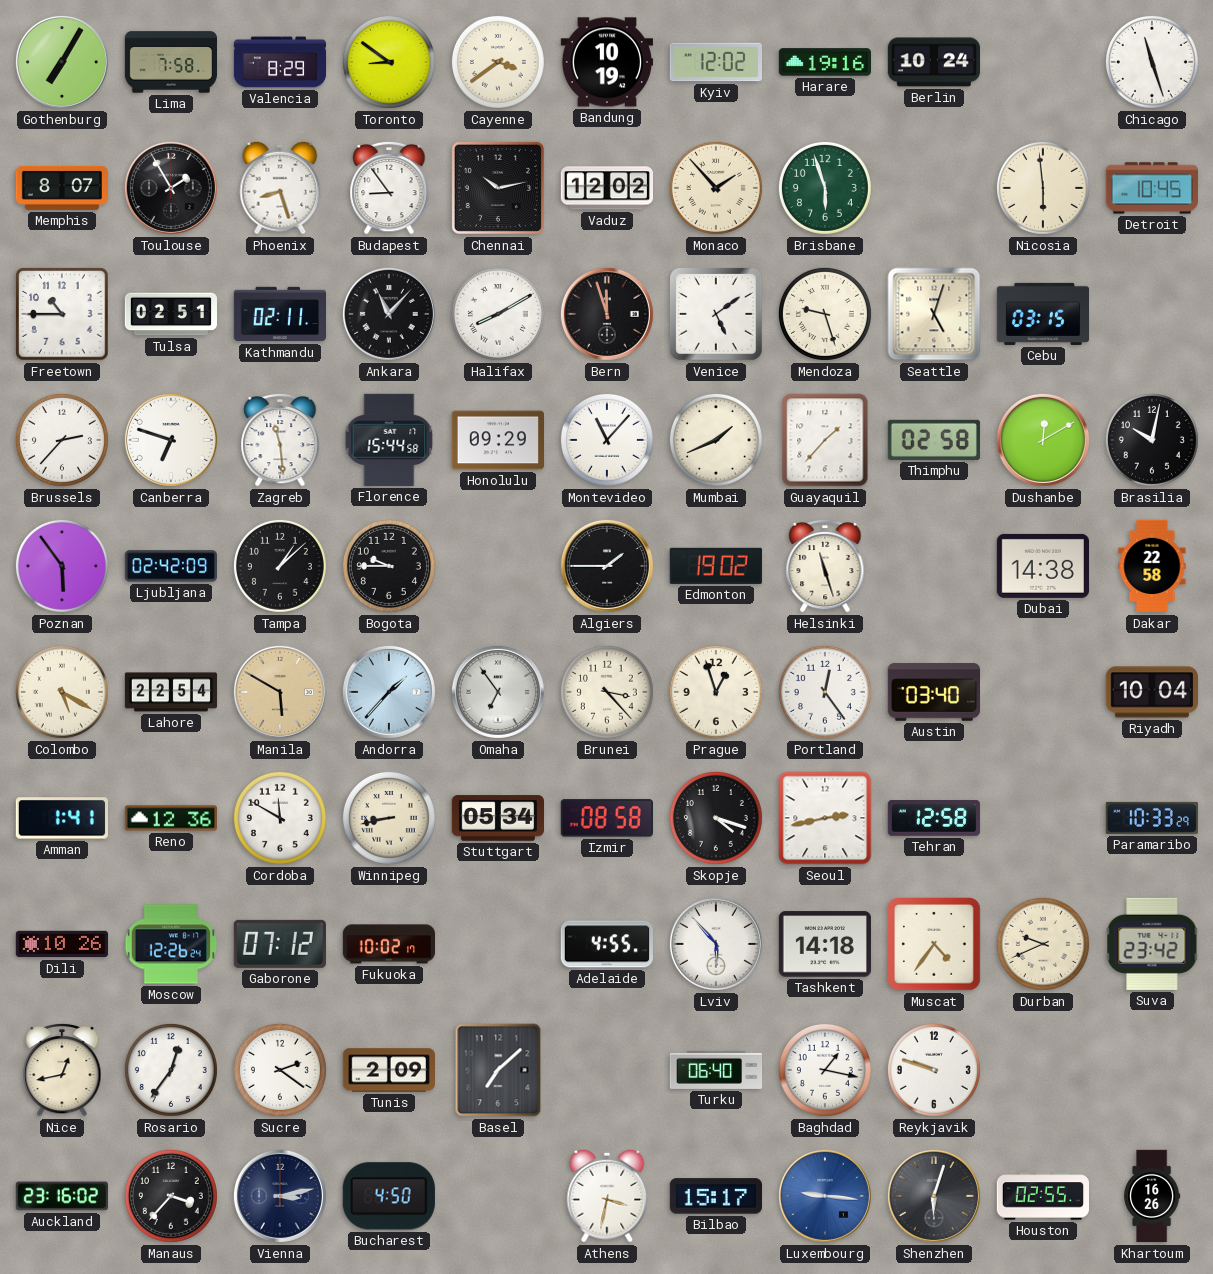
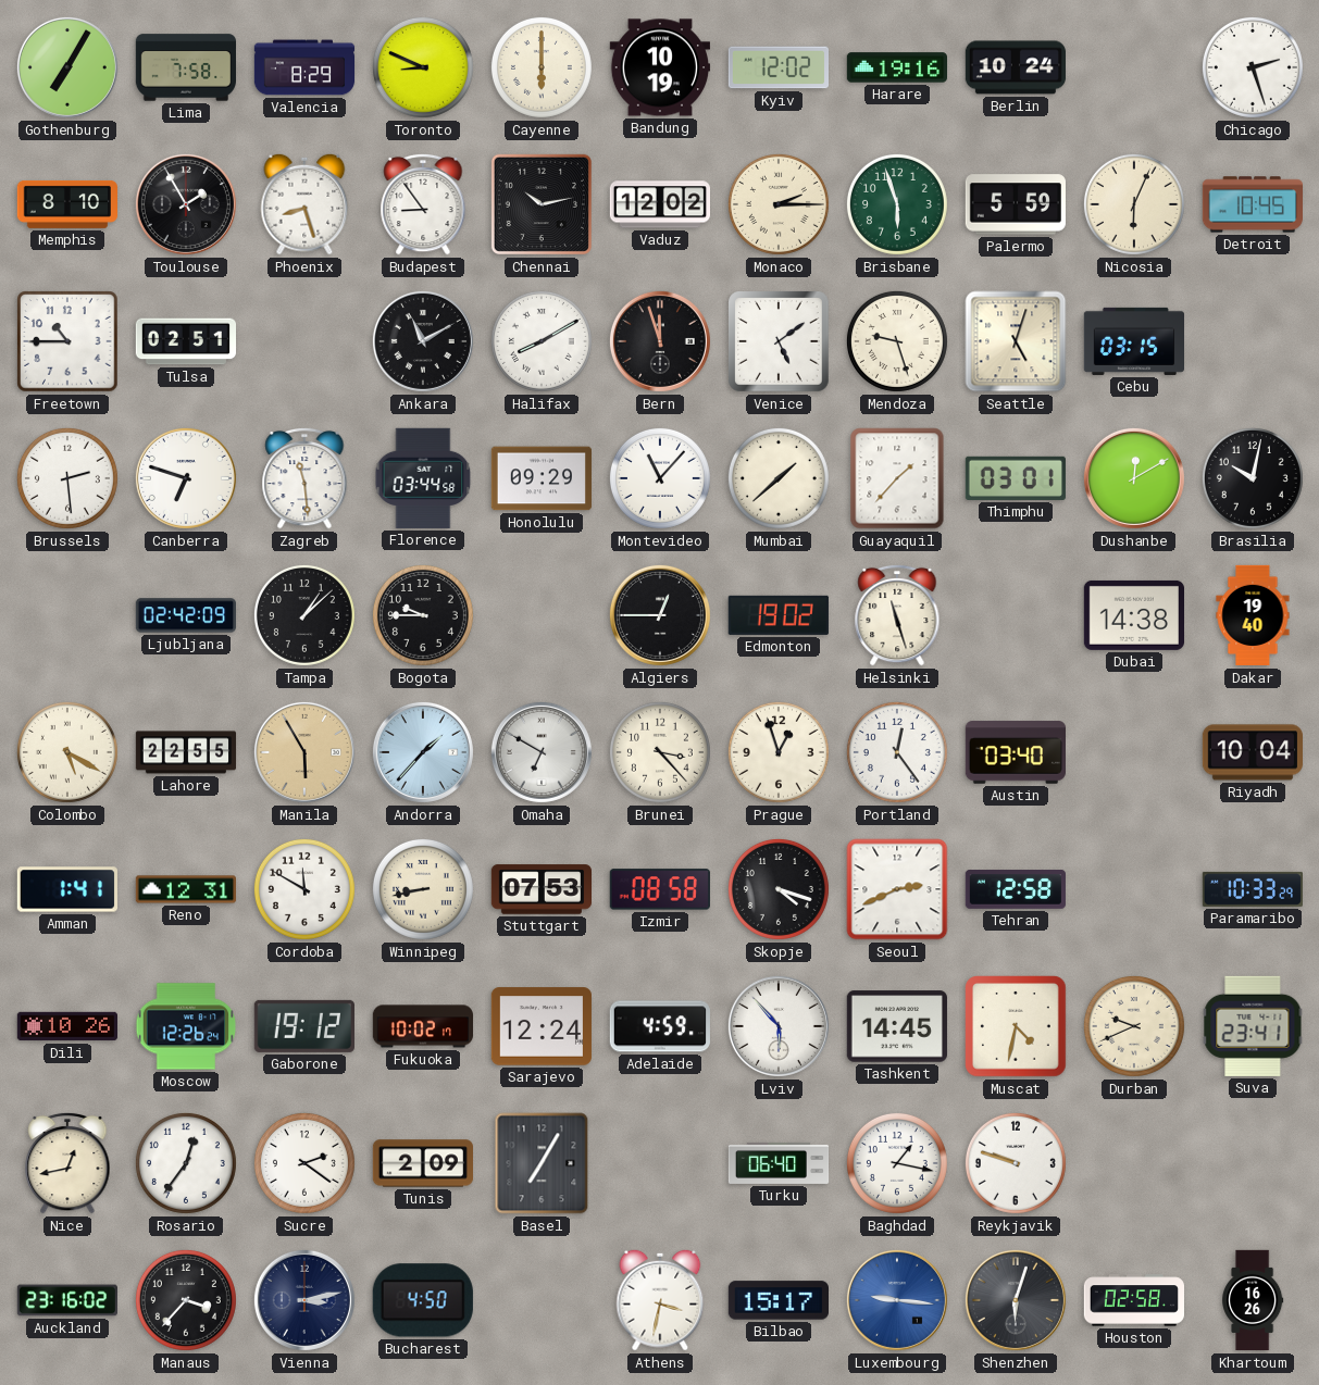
Toronto: 8:51 -> 8:49
Cayenne: 3:39 -> 6:00
Chicago: 11:27 -> 2:27
Memphis: 8:07 -> 8:10
Monaco: 1:53 -> 2:15
Palermo: none -> 5:59
Nicosia: 5:59 -> 6:04
Kathmandu: 02:11 -> none
Ankara: 11:07 -> 11:10
Brussels: 2:37 -> 2:29
Florence: 15:44 -> 03:44
Mumbai: 1:41 -> 1:38
Thimphu: 02:58 -> 03:01
Poznan: 5:54 -> none
Algiers: 1:45 -> 12:45
Dakar: 22:58 -> 19:40
Lahore: 22:54 -> 22:55
Manila: 5:50 -> 5:55
Omaha: 6:54 -> 6:50
Reno: 12:36 -> 12:31
Stuttgart: 05:34 -> 07:53
Seoul: 2:43 -> 2:41
Gaborone: 07:12 -> 19:12
Sarajevo: none -> 12:24
Adelaide: 4:55 -> 4:59
Tashkent: 14:18 -> 14:45
Muscat: 4:36 -> 4:32
Suva: 23:42 -> 23:41
Basel: 7:08 -> 7:05
Houston: 02:55 -> 02:58
